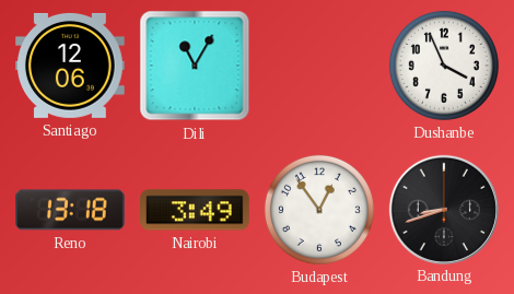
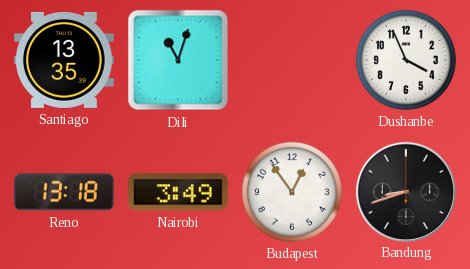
Santiago: 12:06 -> 13:35
Dili: 11:05 -> 11:03
